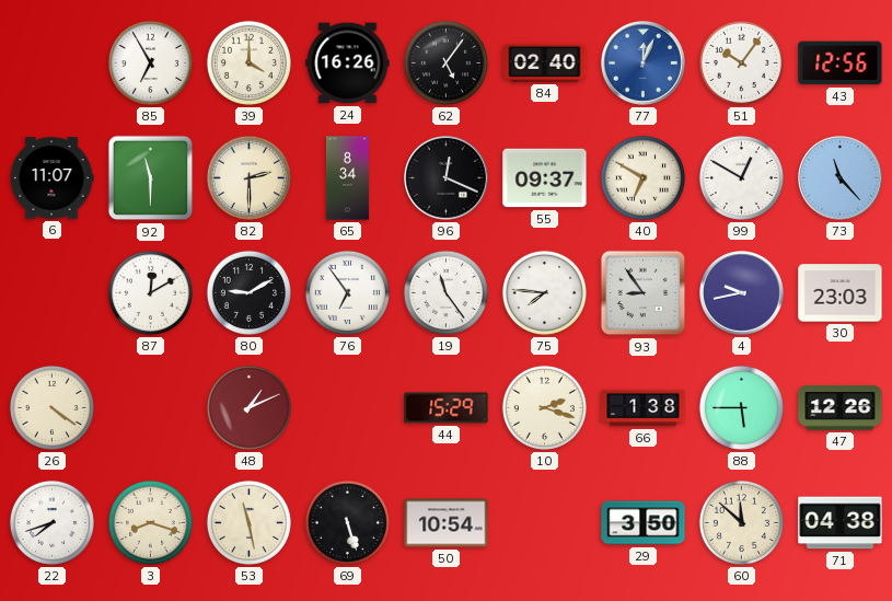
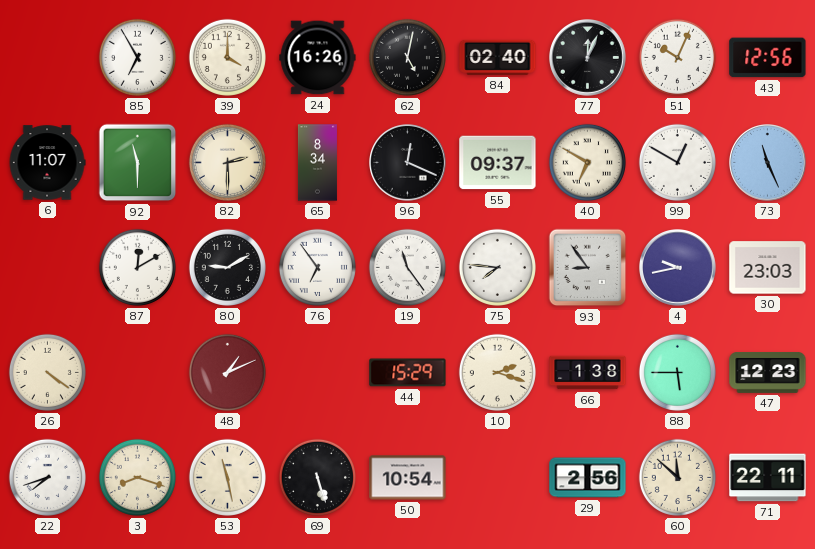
62: 5:06 -> 5:02
77 dial: blue -> black
51: 10:06 -> 10:04
73: 11:23 -> 11:26
47: 12:26 -> 12:23
29: 3:50 -> 2:56
71: 04:38 -> 22:11
